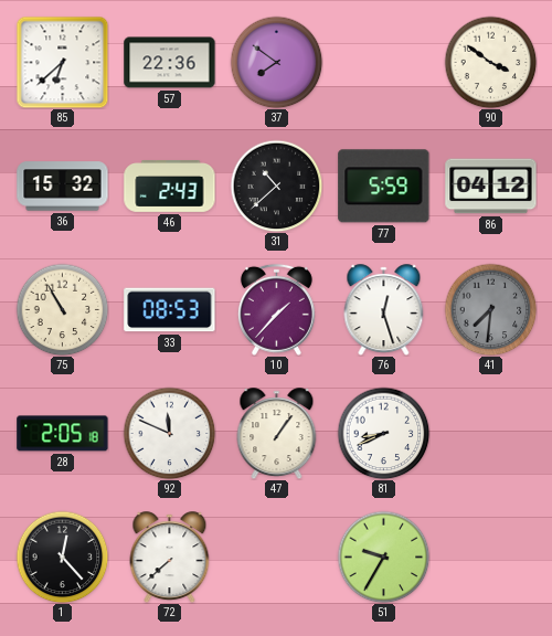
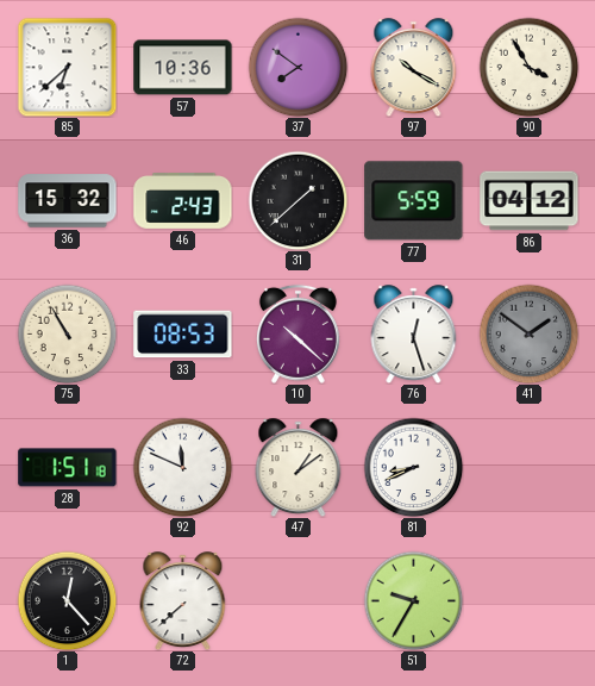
57: 22:36 -> 10:36
97: none -> 10:20
90: 3:51 -> 3:55
31: 10:38 -> 1:38
10: 1:37 -> 10:22
41: 7:31 -> 1:51
28: 2:05 -> 1:51
47: 1:06 -> 1:09
